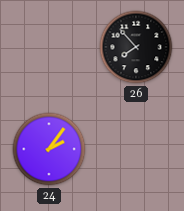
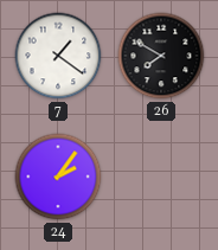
7: none -> 1:21
26: 7:53 -> 7:50
